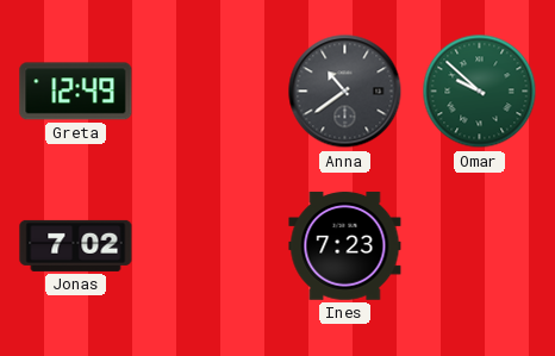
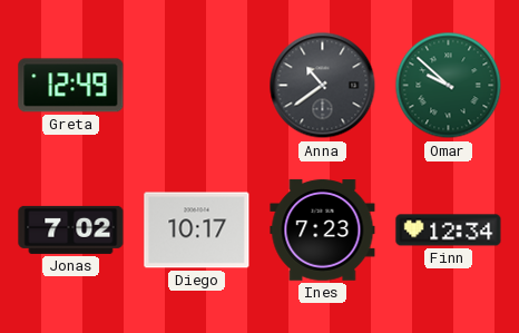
Diego: none -> 10:17
Finn: none -> 12:34
